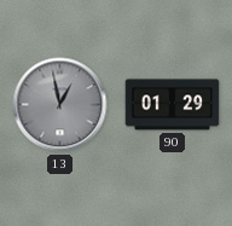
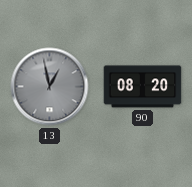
90: 01:29 -> 08:20
